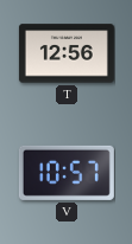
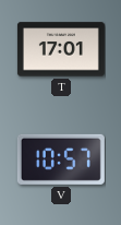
T: 12:56 -> 17:01
